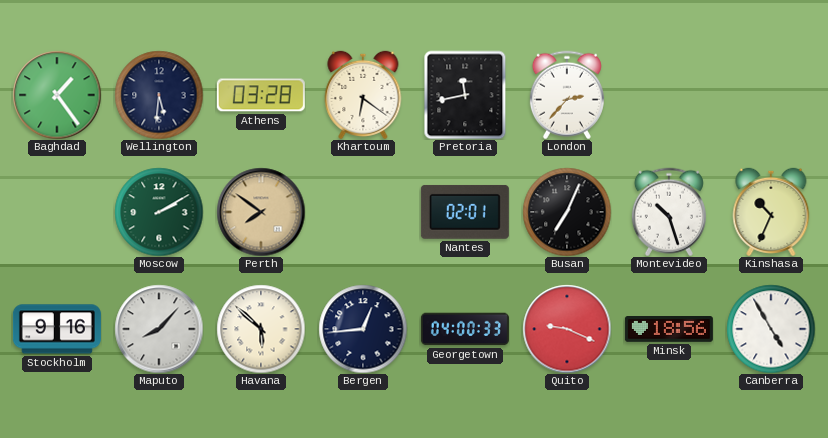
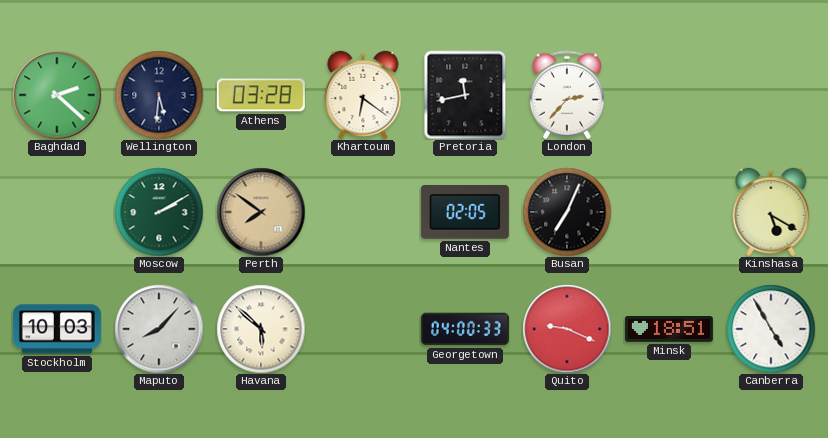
Baghdad: 1:24 -> 2:22
Nantes: 02:01 -> 02:05
Montevideo: 10:27 -> none
Kinshasa: 10:34 -> 5:20
Stockholm: 9:16 -> 10:03
Bergen: 12:44 -> none
Minsk: 18:56 -> 18:51
